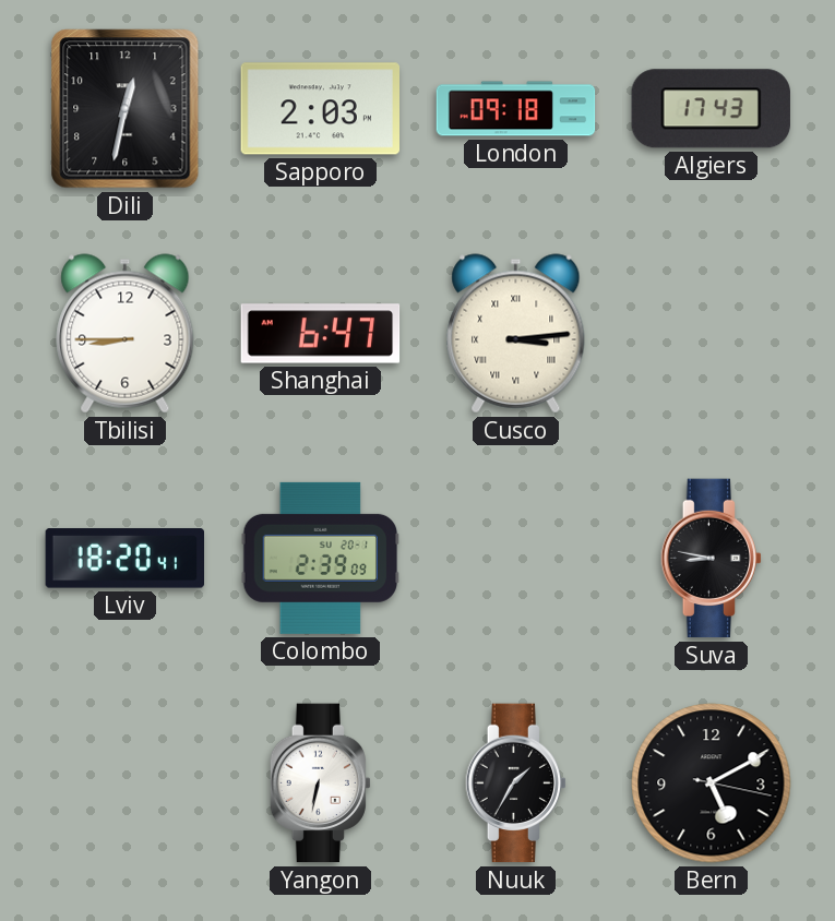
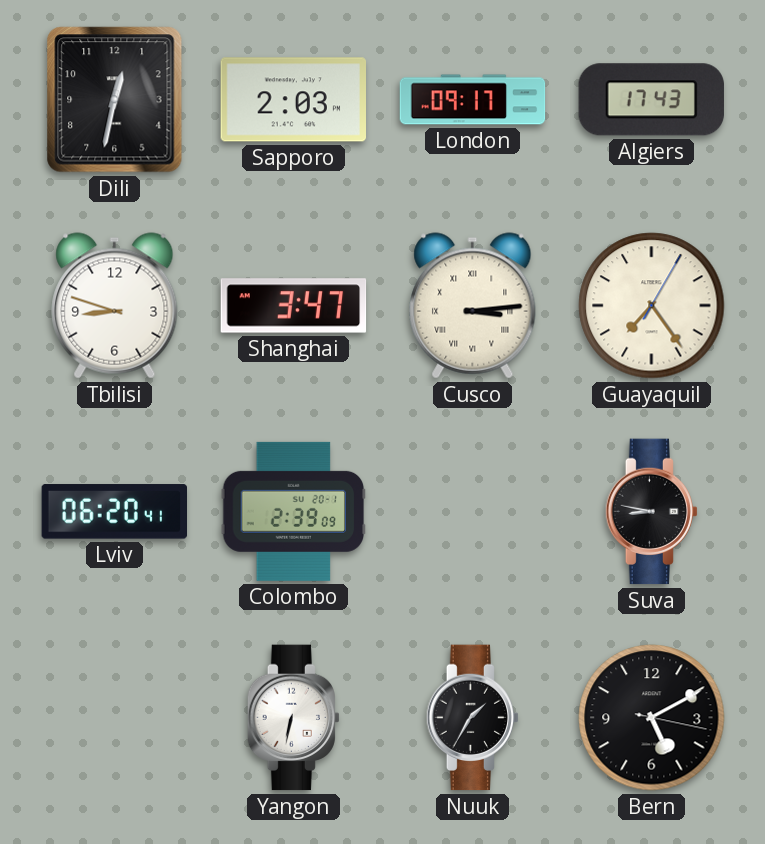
London: 09:18 -> 09:17
Tbilisi: 8:45 -> 8:48
Shanghai: 6:47 -> 3:47
Guayaquil: none -> 7:24
Lviv: 18:20 -> 06:20
